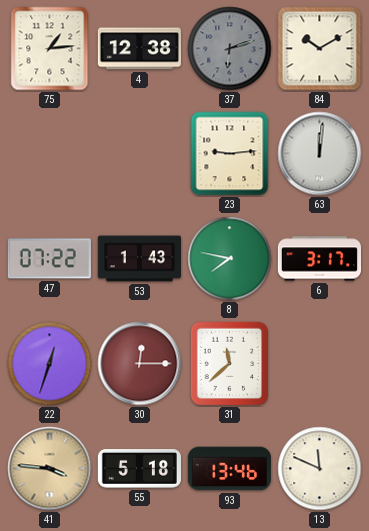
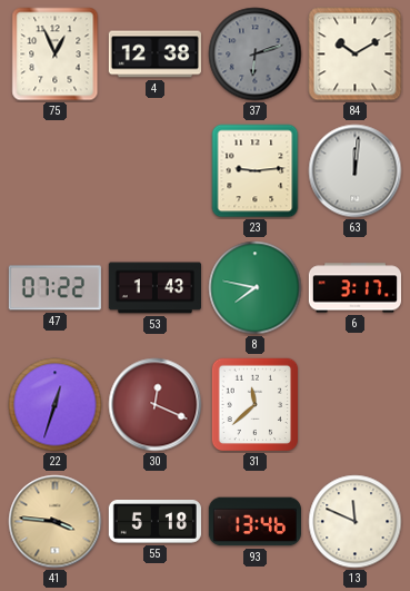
75: 1:14 -> 12:56
30: 12:15 -> 12:19
